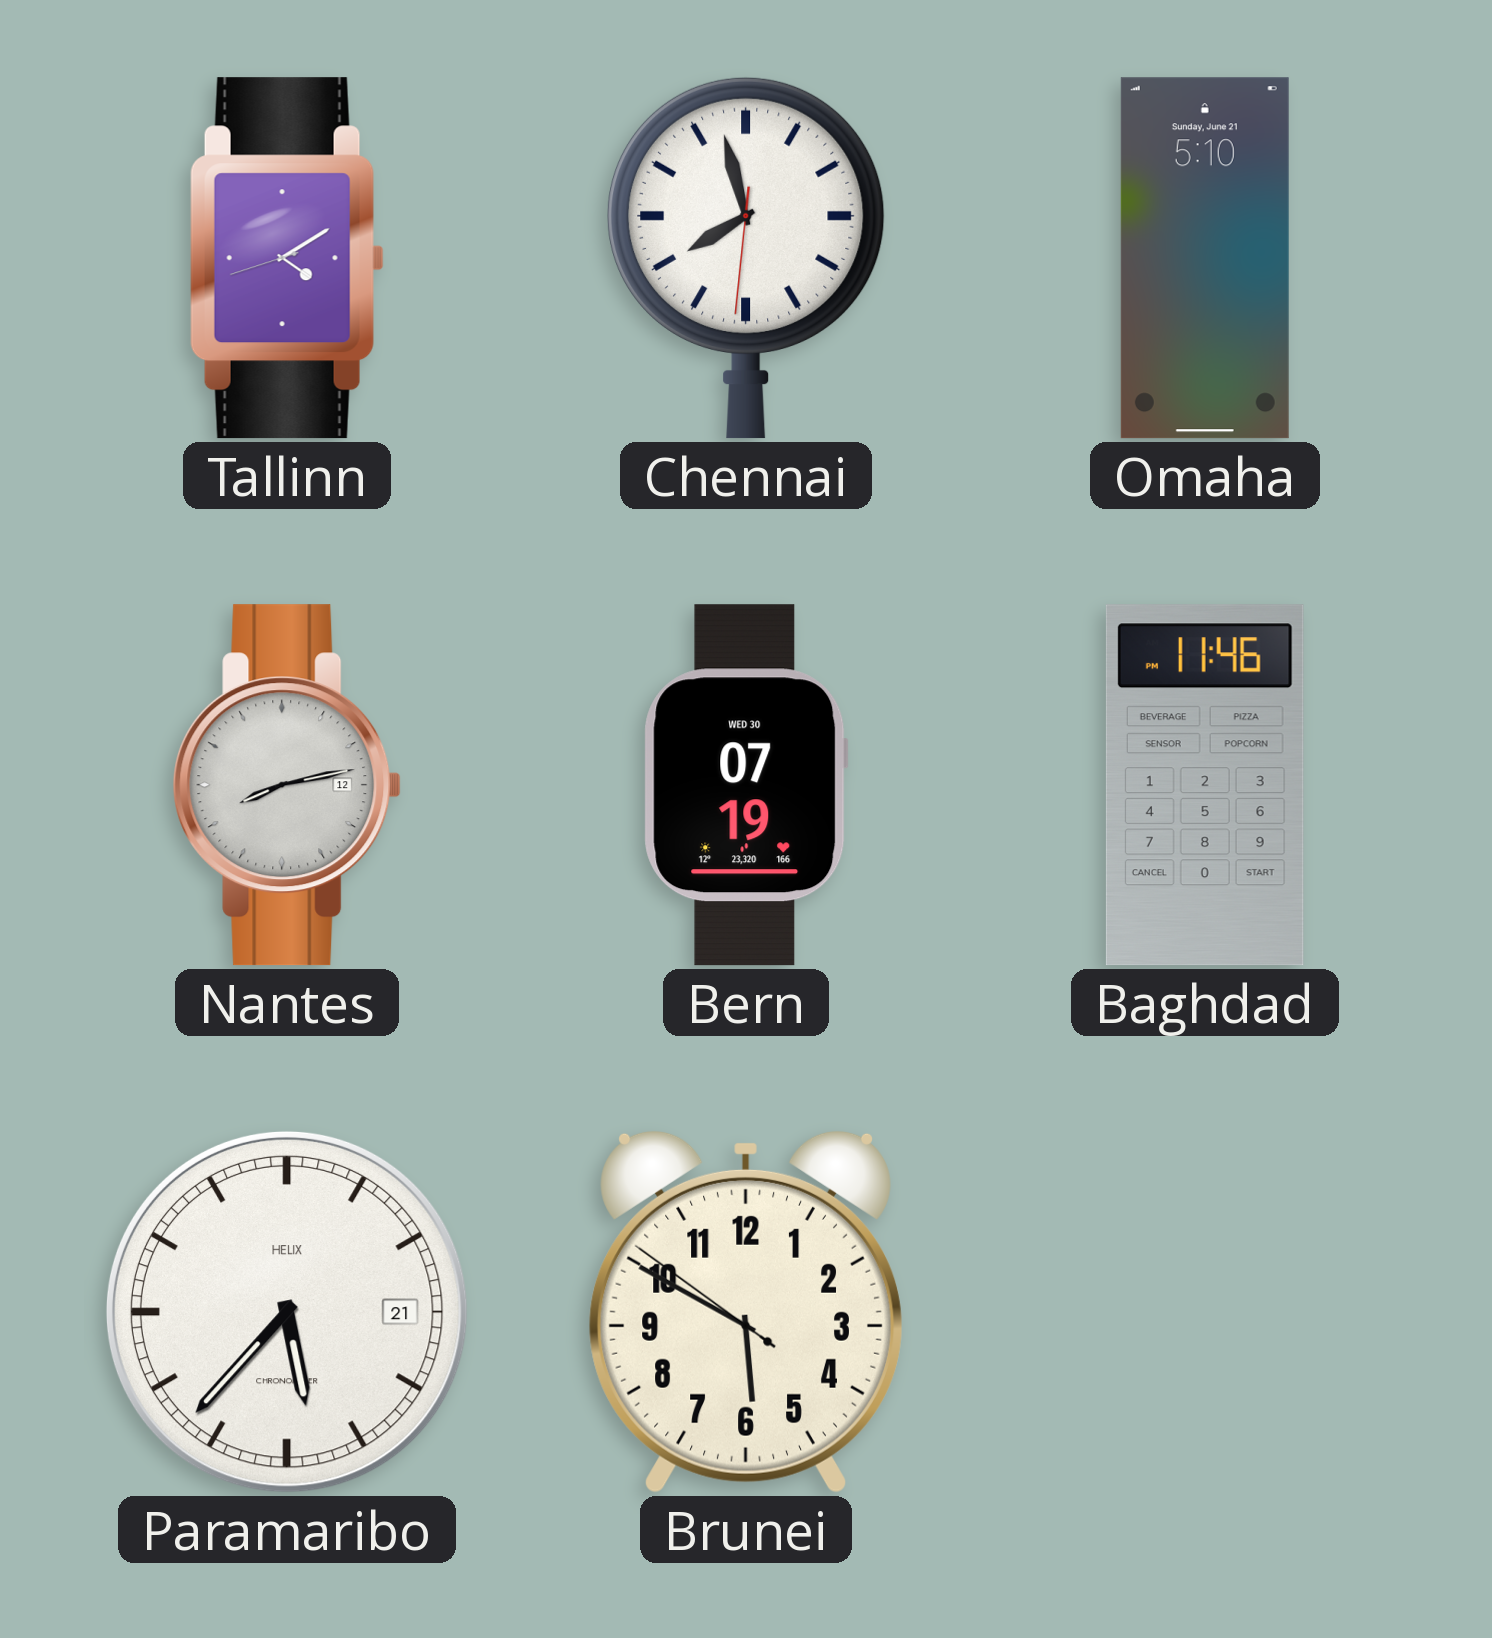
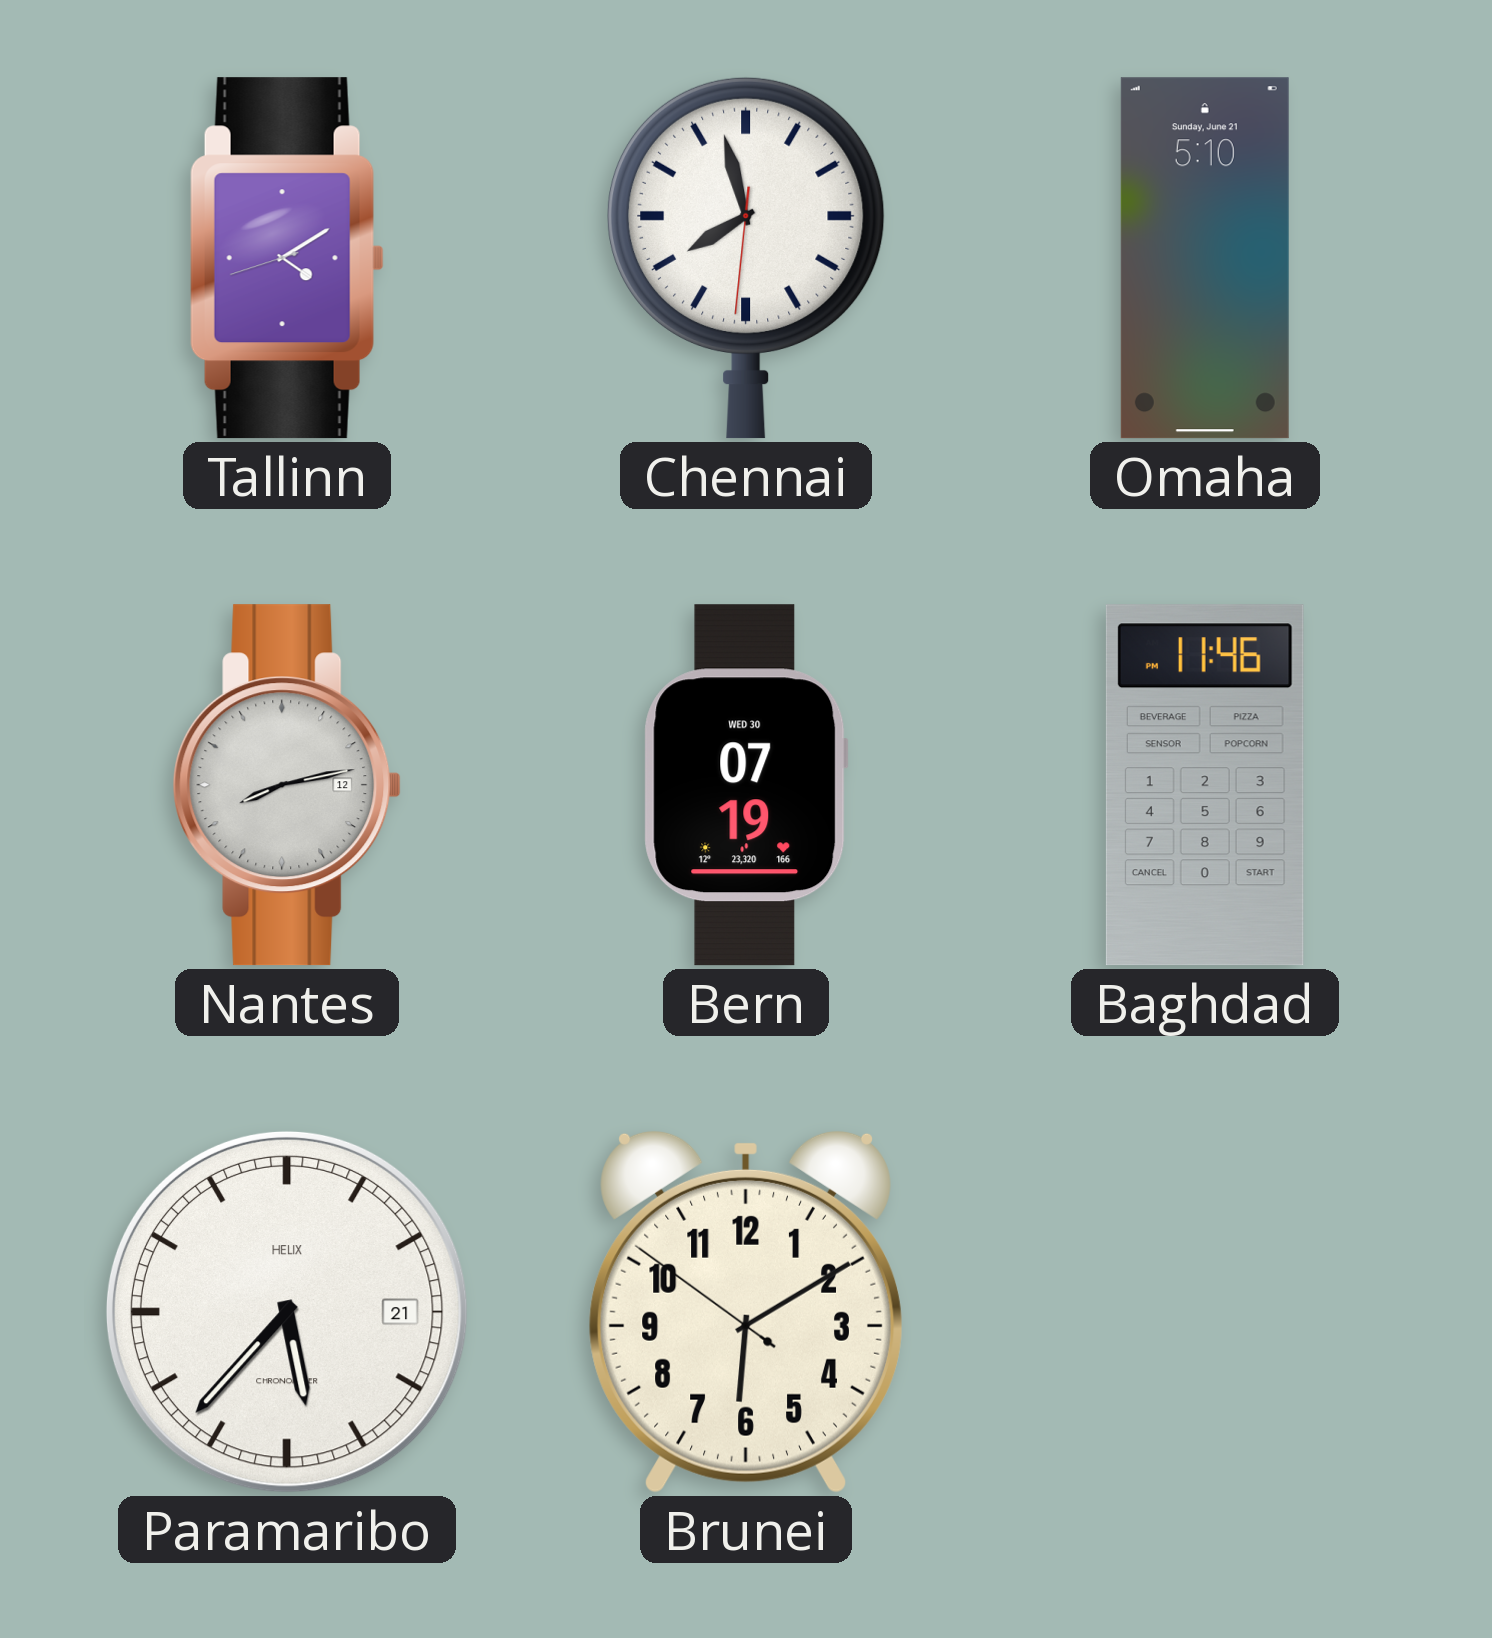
Brunei: 5:49 -> 6:09
